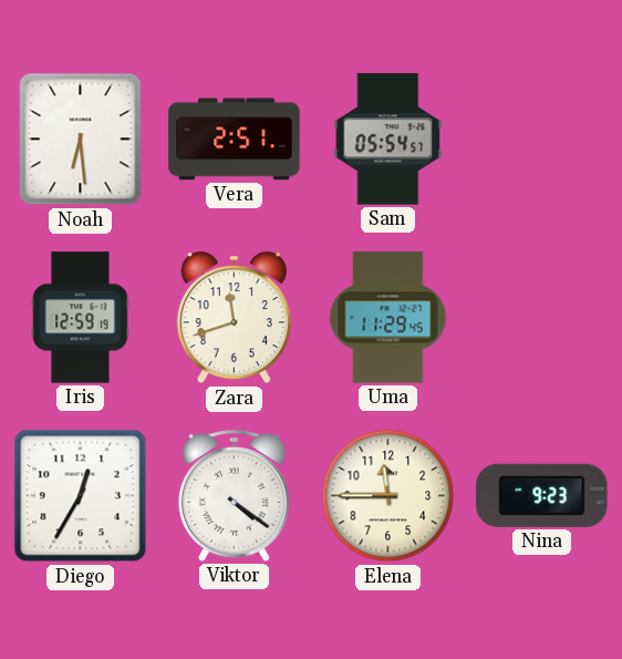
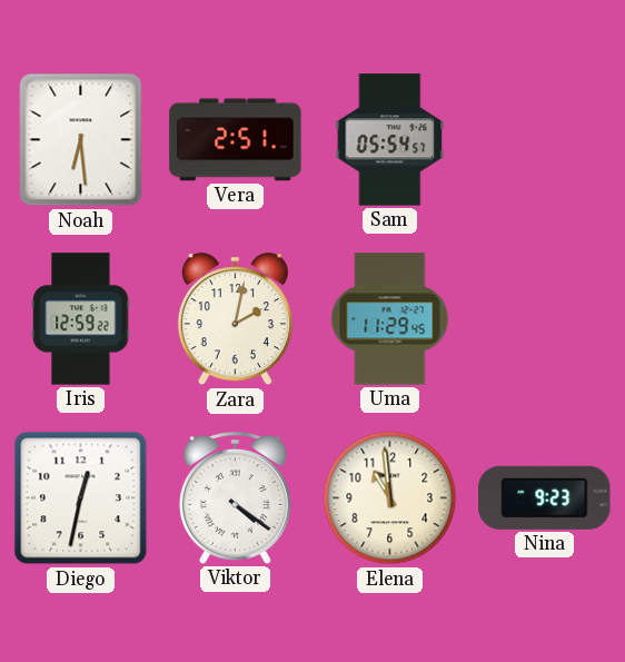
Iris: 12:59:19 -> 12:59:22
Zara: 11:42 -> 2:02
Diego: 12:35 -> 12:32
Elena: 11:45 -> 10:59
